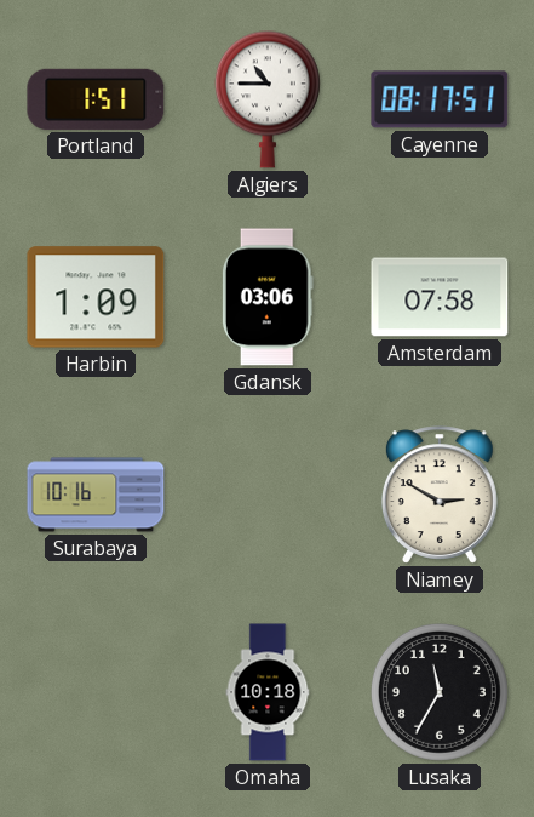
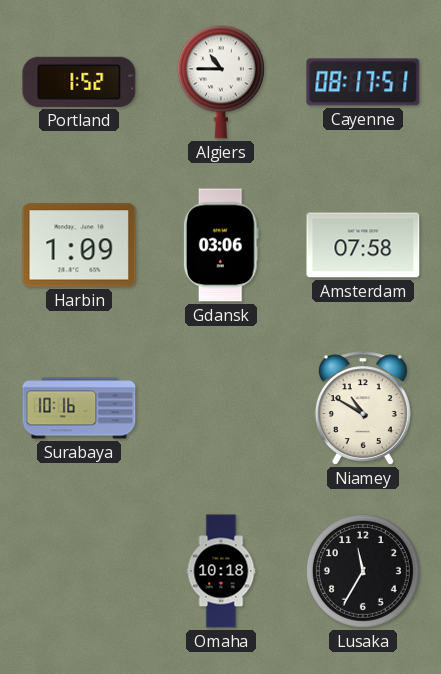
Portland: 1:51 -> 1:52
Niamey: 2:50 -> 10:50
